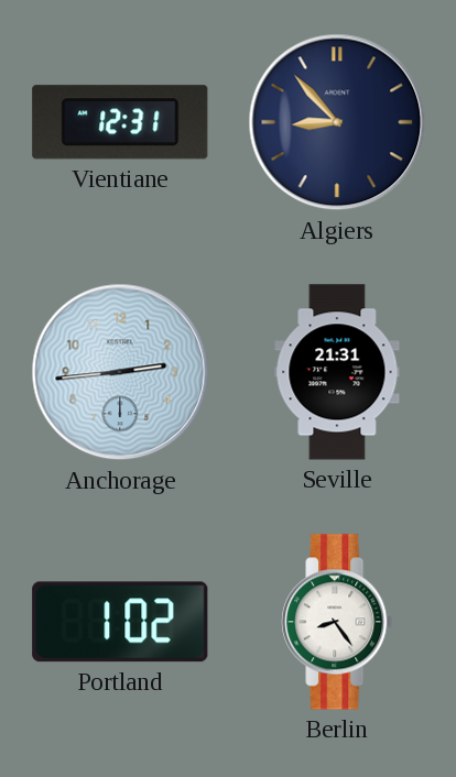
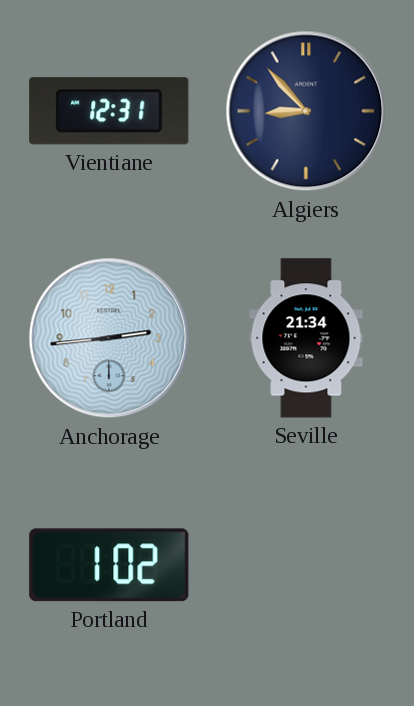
Seville: 21:31 -> 21:34
Berlin: 8:24 -> none
